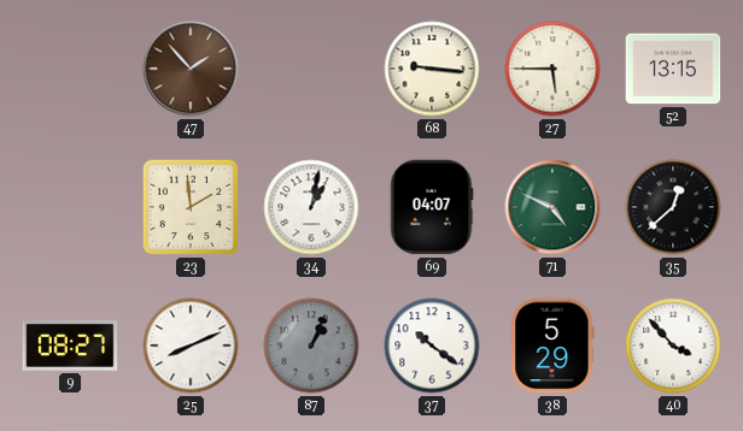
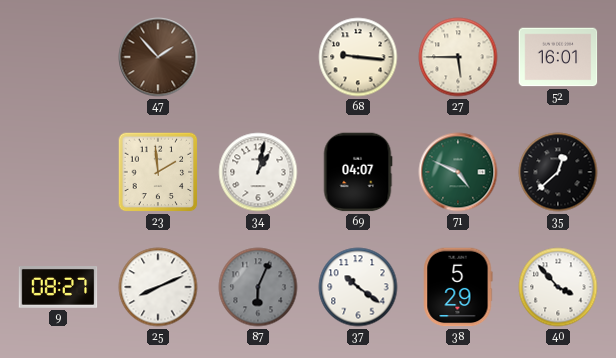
52: 13:15 -> 16:01
87: 1:04 -> 6:04
